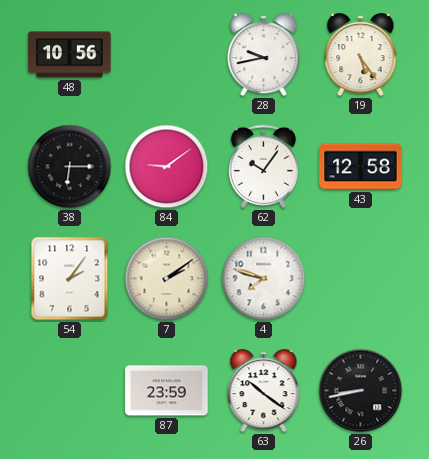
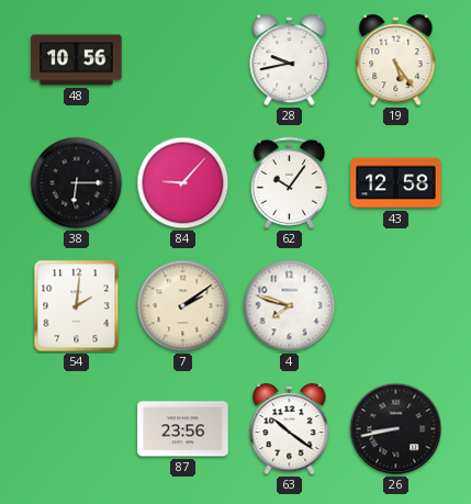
84: 9:09 -> 9:07
54: 2:06 -> 2:01
87: 23:59 -> 23:56
